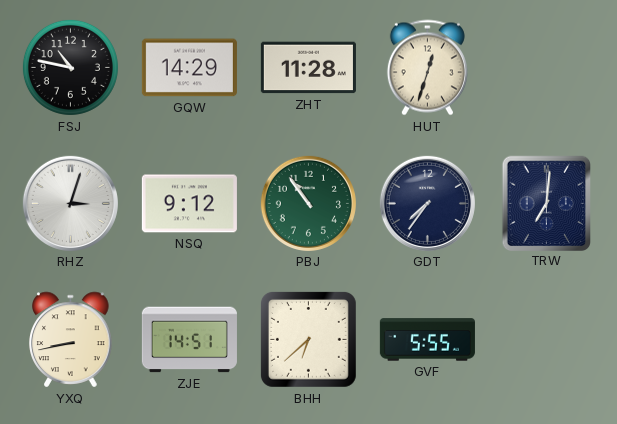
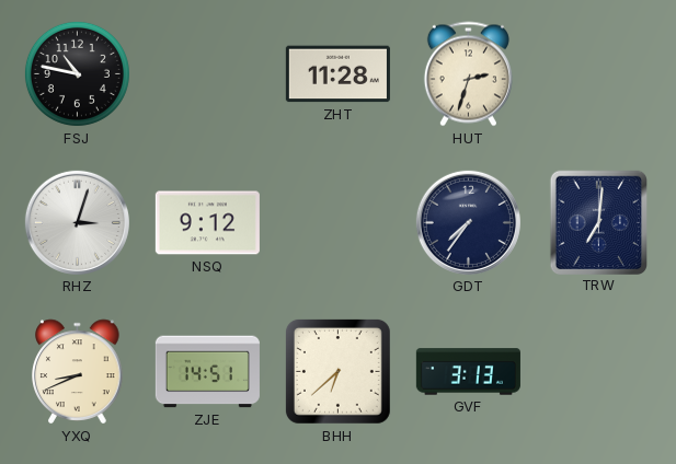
GQW: 14:29 -> none
HUT: 12:33 -> 2:33
PBJ: 10:54 -> none
YXQ: 8:43 -> 8:41
GVF: 5:55 -> 3:13
